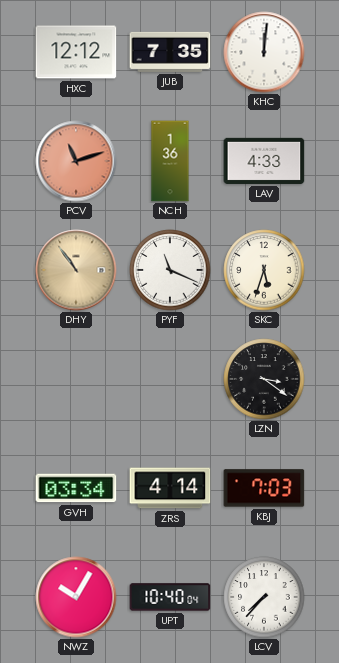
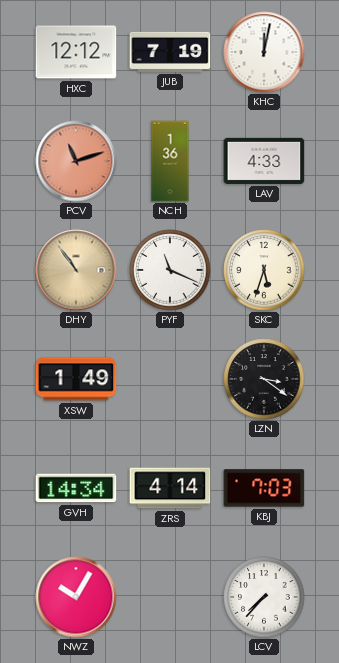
JUB: 7:35 -> 7:19
KHC: 12:01 -> 12:02
XSW: none -> 1:49
GVH: 03:34 -> 14:34
UPT: 10:40 -> none
